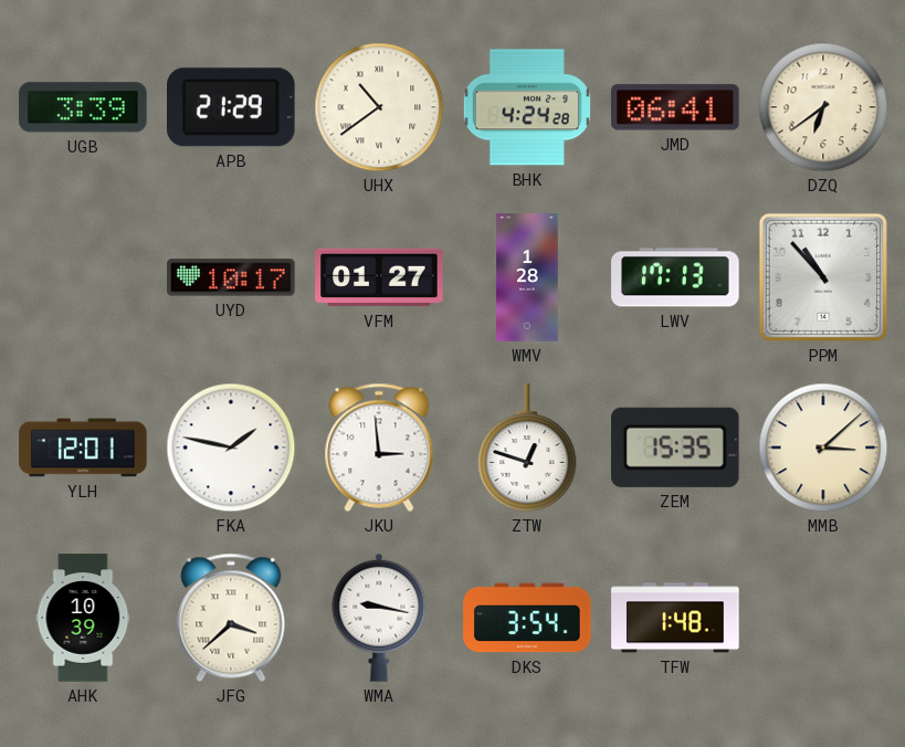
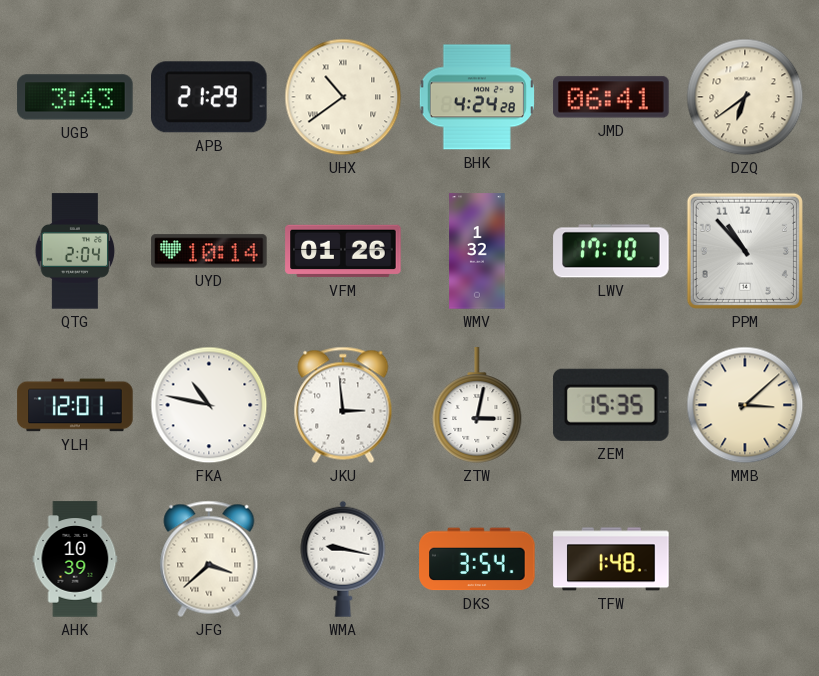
UGB: 3:39 -> 3:43
QTG: none -> 2:04
UYD: 10:17 -> 10:14
VFM: 01:27 -> 01:26
WMV: 1:28 -> 1:32
LWV: 17:13 -> 17:10
FKA: 1:47 -> 10:47
ZTW: 12:48 -> 3:02
